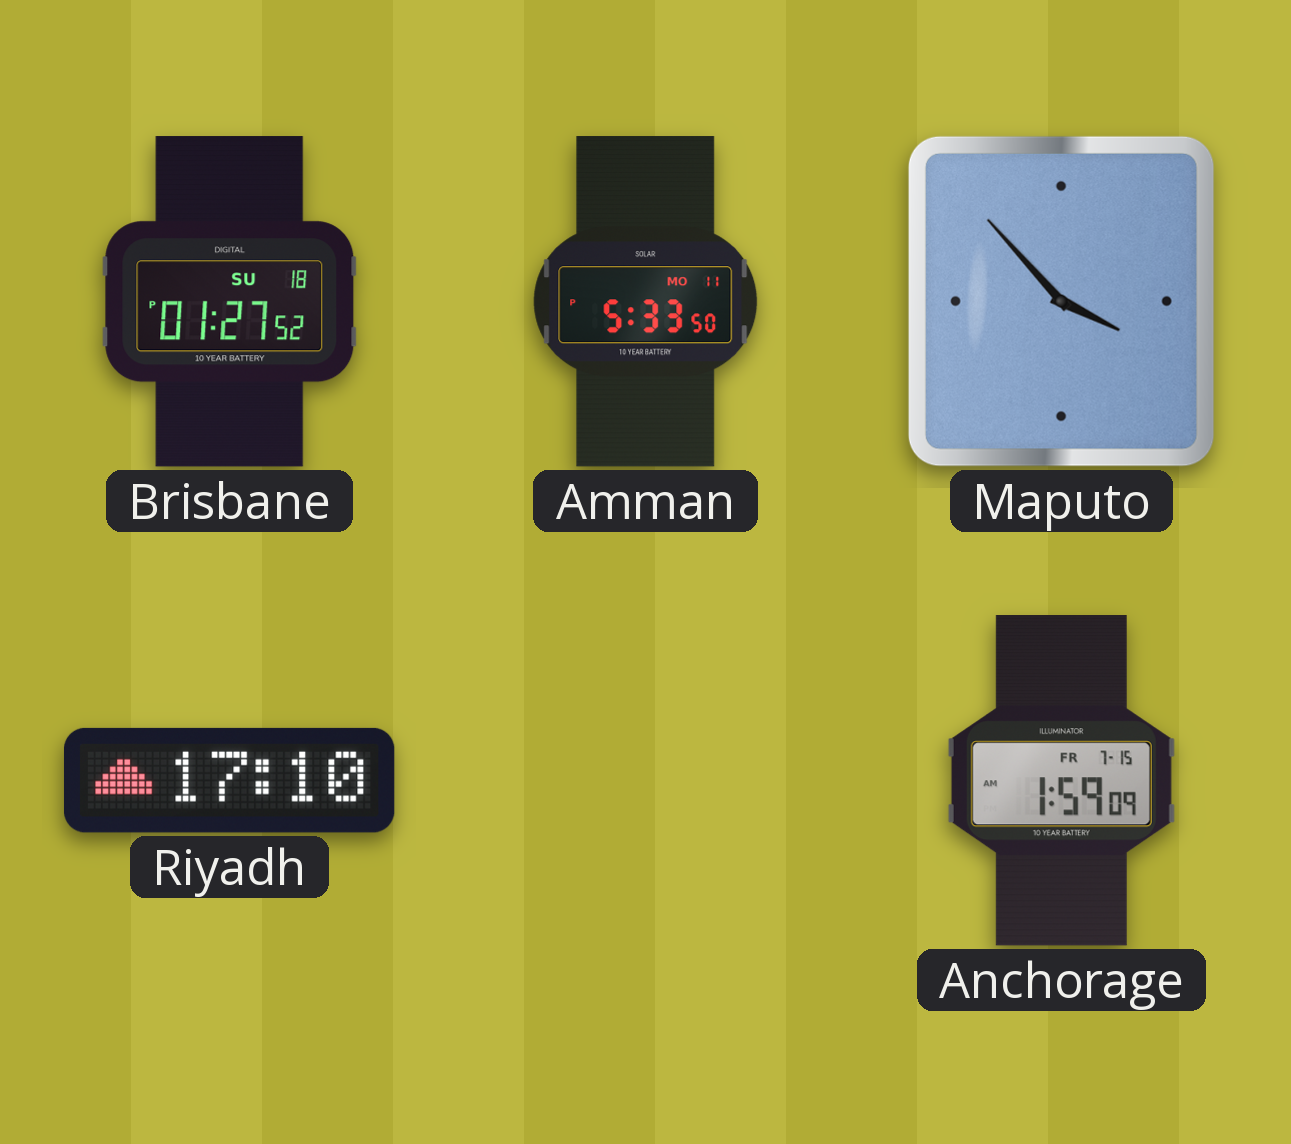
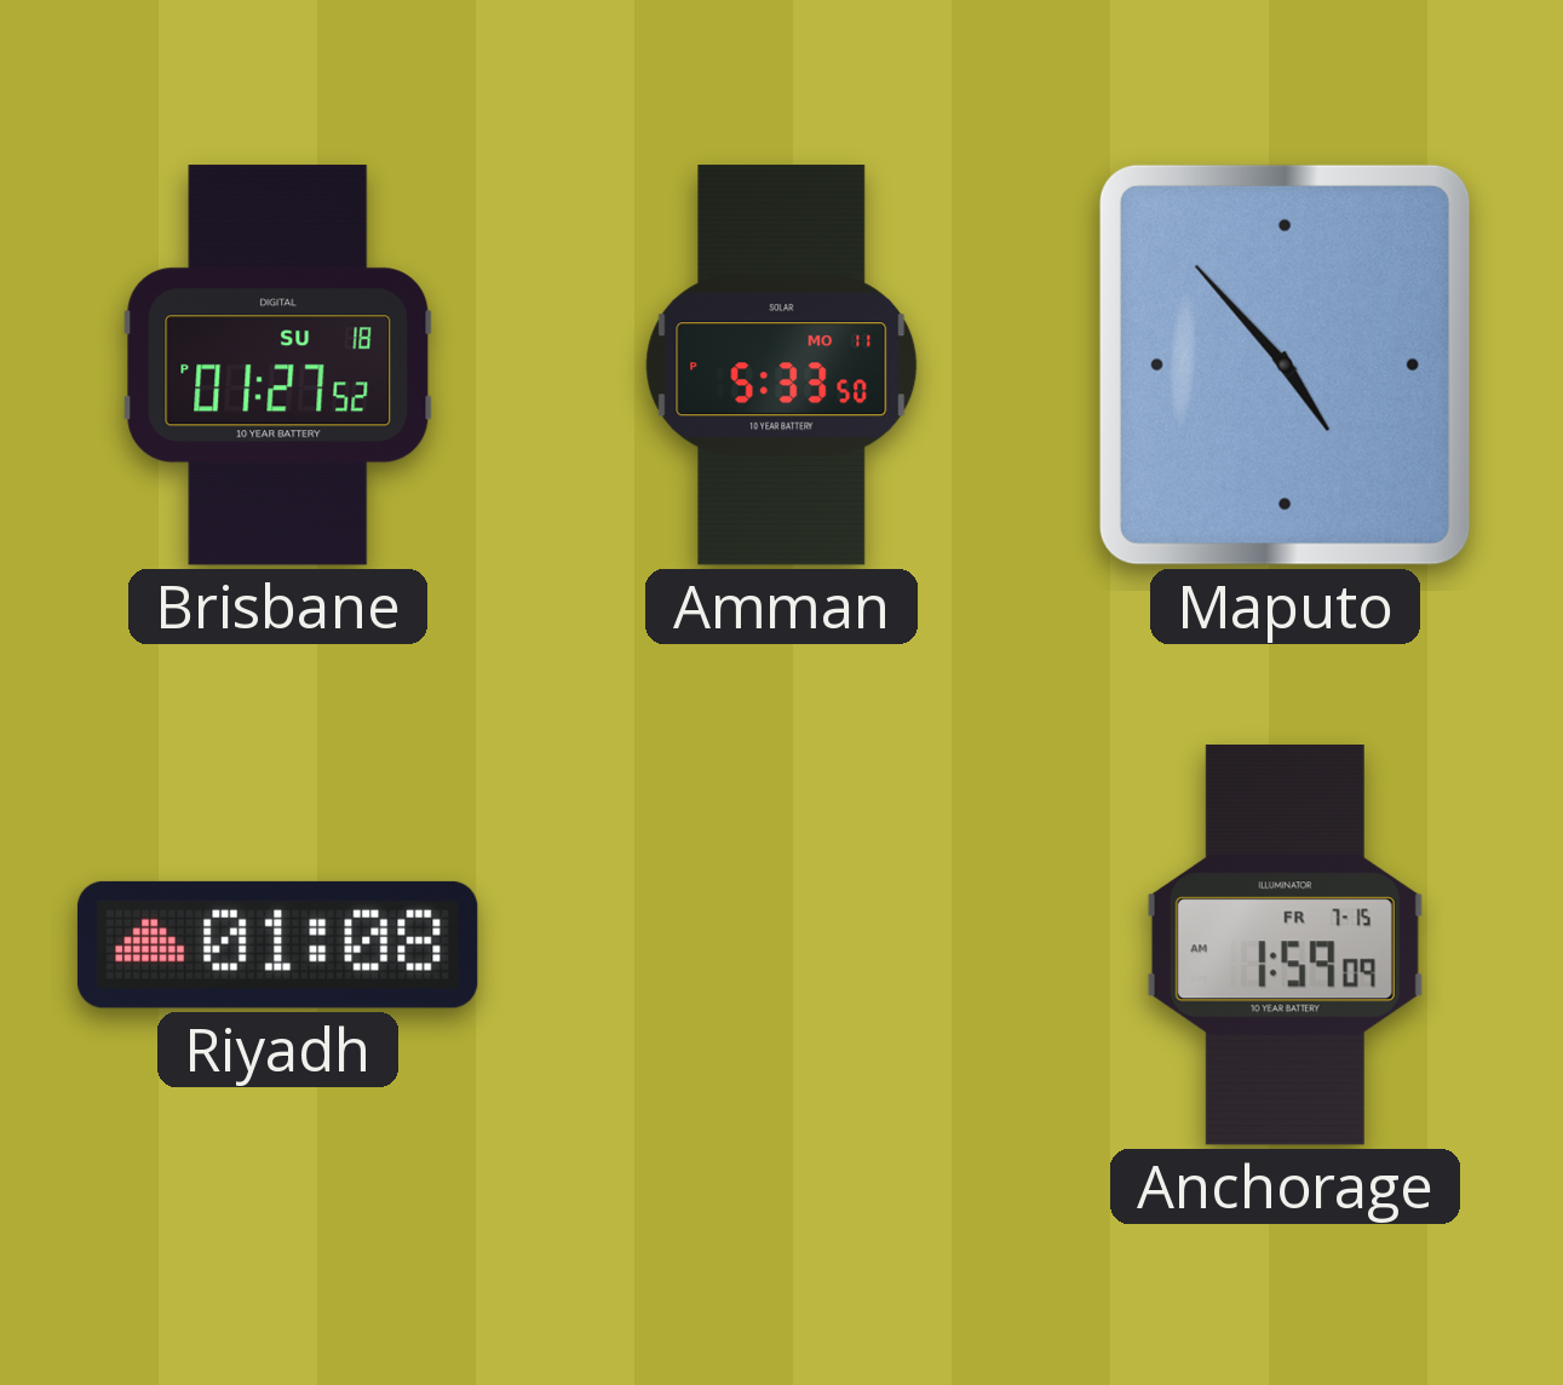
Maputo: 3:53 -> 4:53
Riyadh: 17:10 -> 01:08
